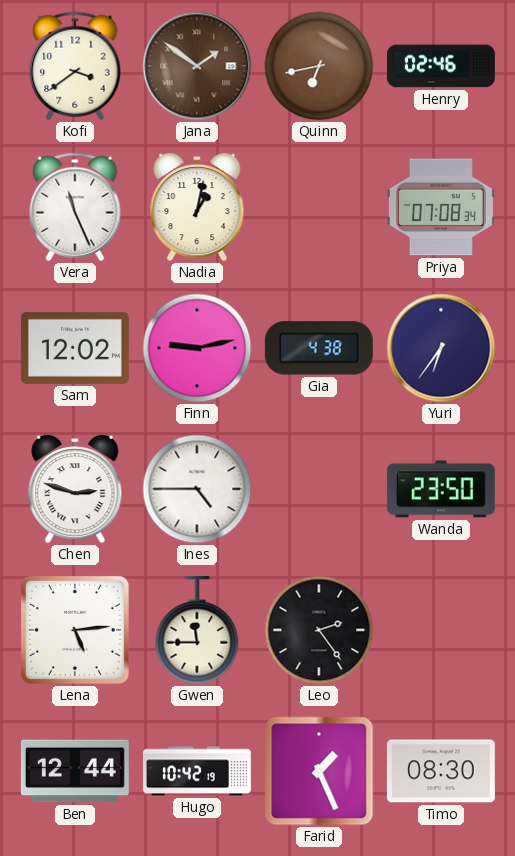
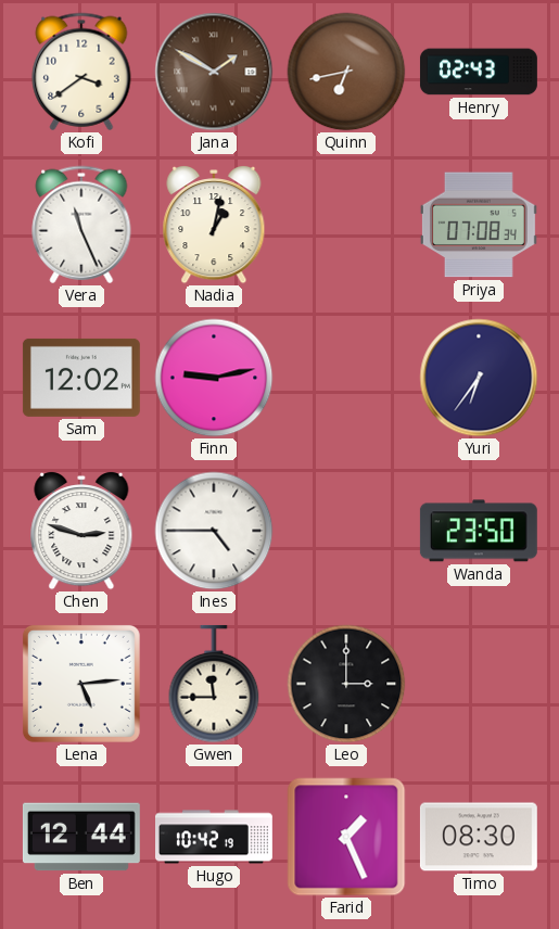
Jana: 1:51 -> 1:50
Henry: 02:46 -> 02:43
Gia: 4:38 -> none
Leo: 2:24 -> 3:00
